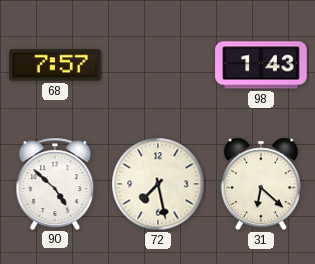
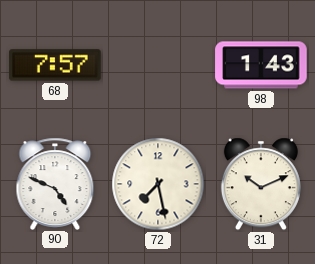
90: 4:52 -> 4:49
31: 6:22 -> 10:11
